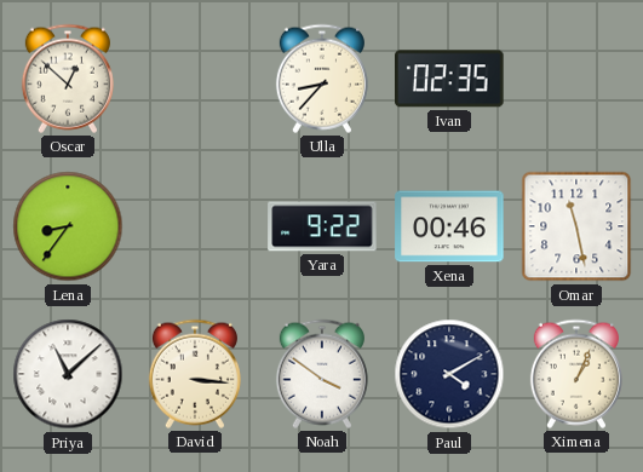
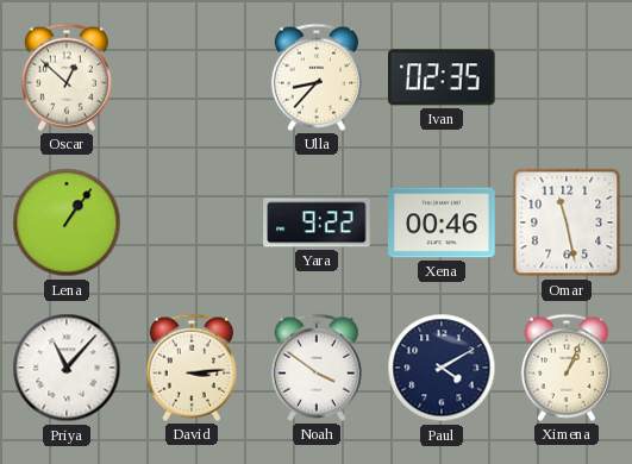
Lena: 8:36 -> 1:06
Priya: 11:08 -> 11:07
David: 3:16 -> 3:14
